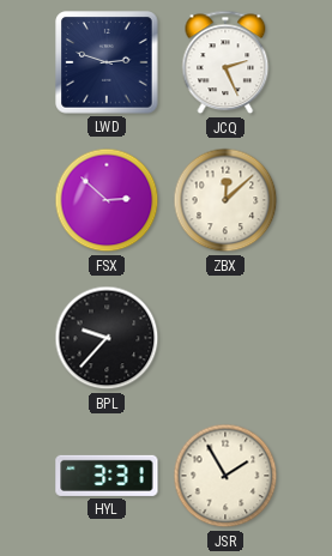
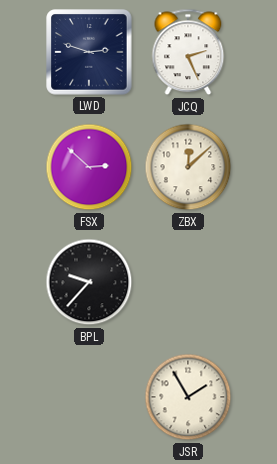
HYL: 3:31 -> none
